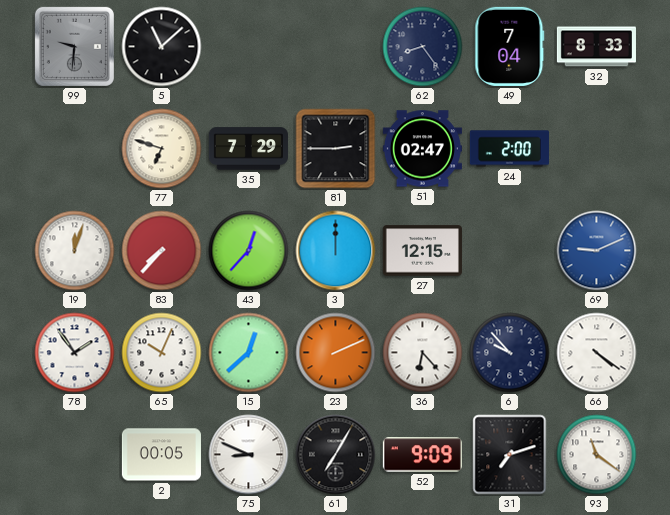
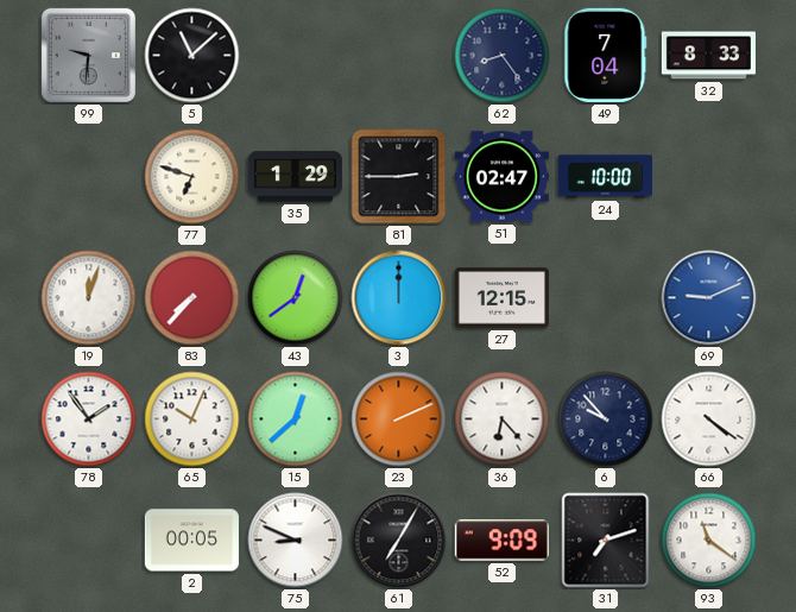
35: 7:29 -> 1:29
24: 2:00 -> 10:00
43: 12:37 -> 12:39
